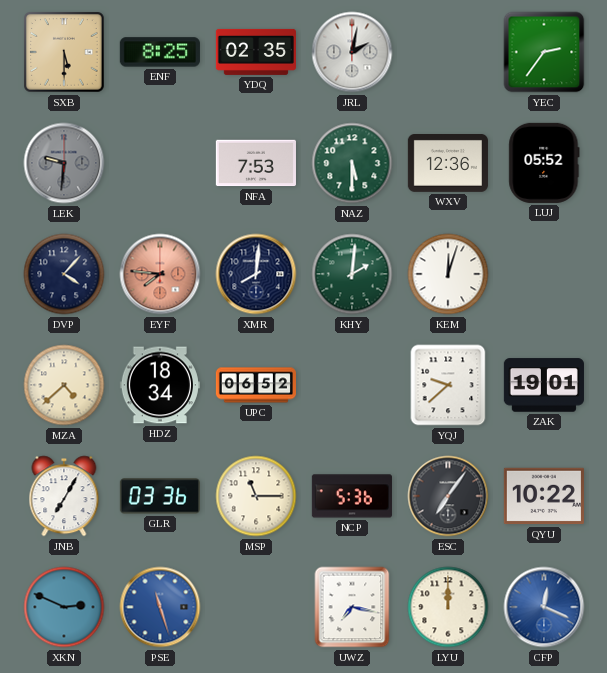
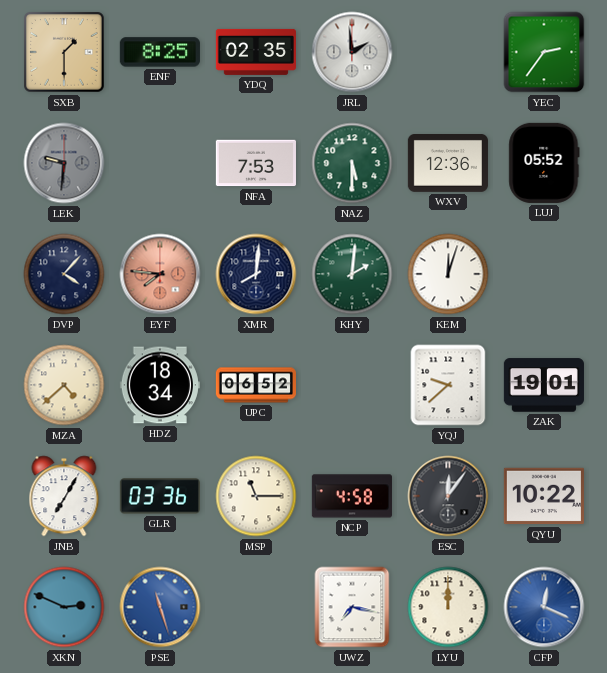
SXB: 5:30 -> 1:30
JRL: 2:02 -> 1:59
NCP: 5:36 -> 4:58
ESC: 7:06 -> 12:06
